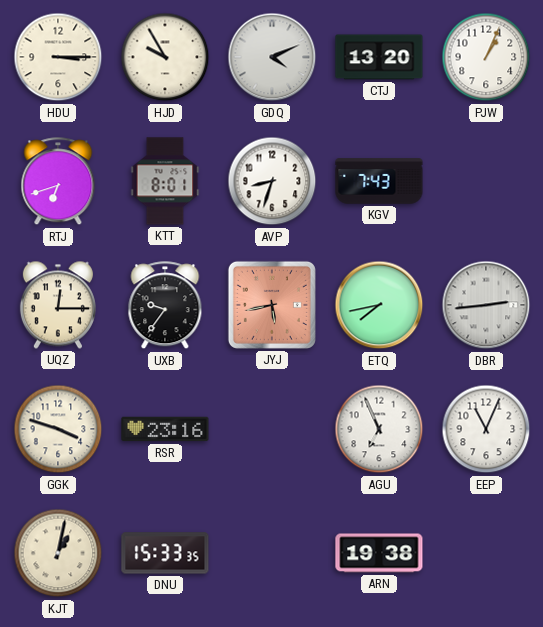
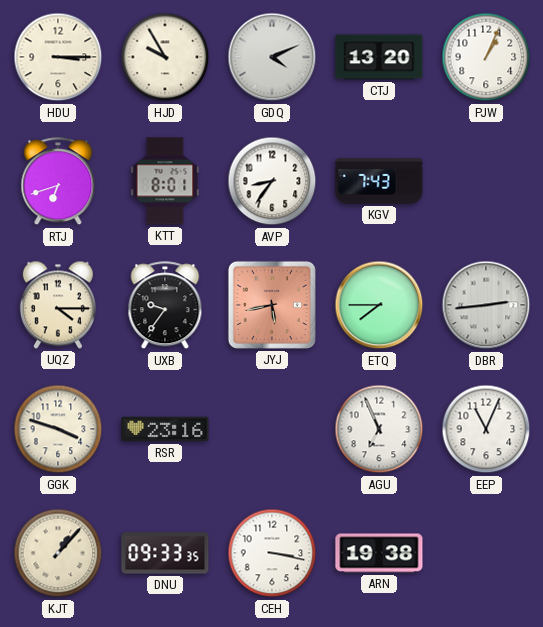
AVP: 8:33 -> 8:36
UQZ: 12:15 -> 4:15
ETQ: 7:43 -> 7:45
KJT: 1:02 -> 1:07
DNU: 15:33 -> 09:33
CEH: none -> 3:17
